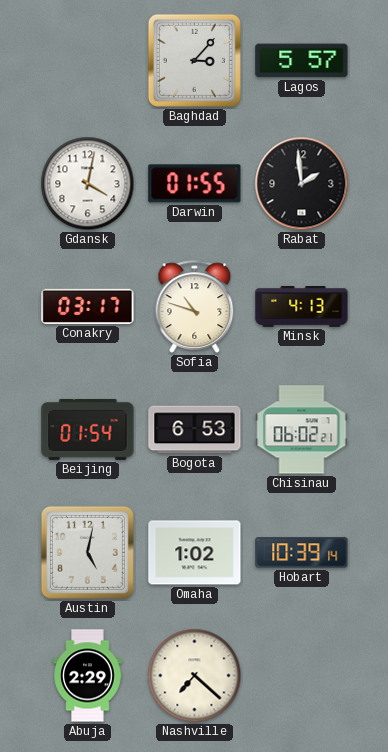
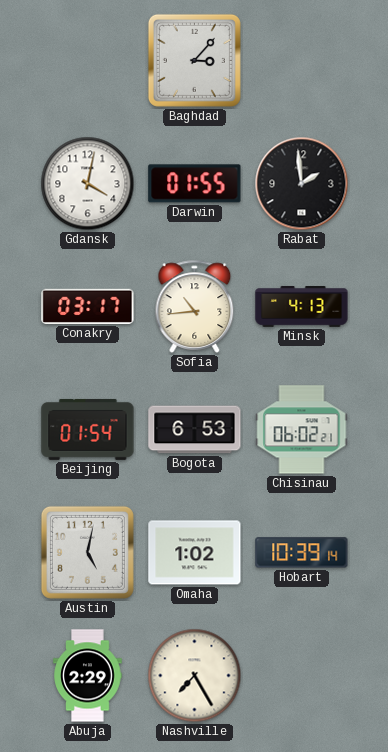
Lagos: 5:57 -> none
Sofia: 10:48 -> 10:44
Nashville: 7:22 -> 7:25
